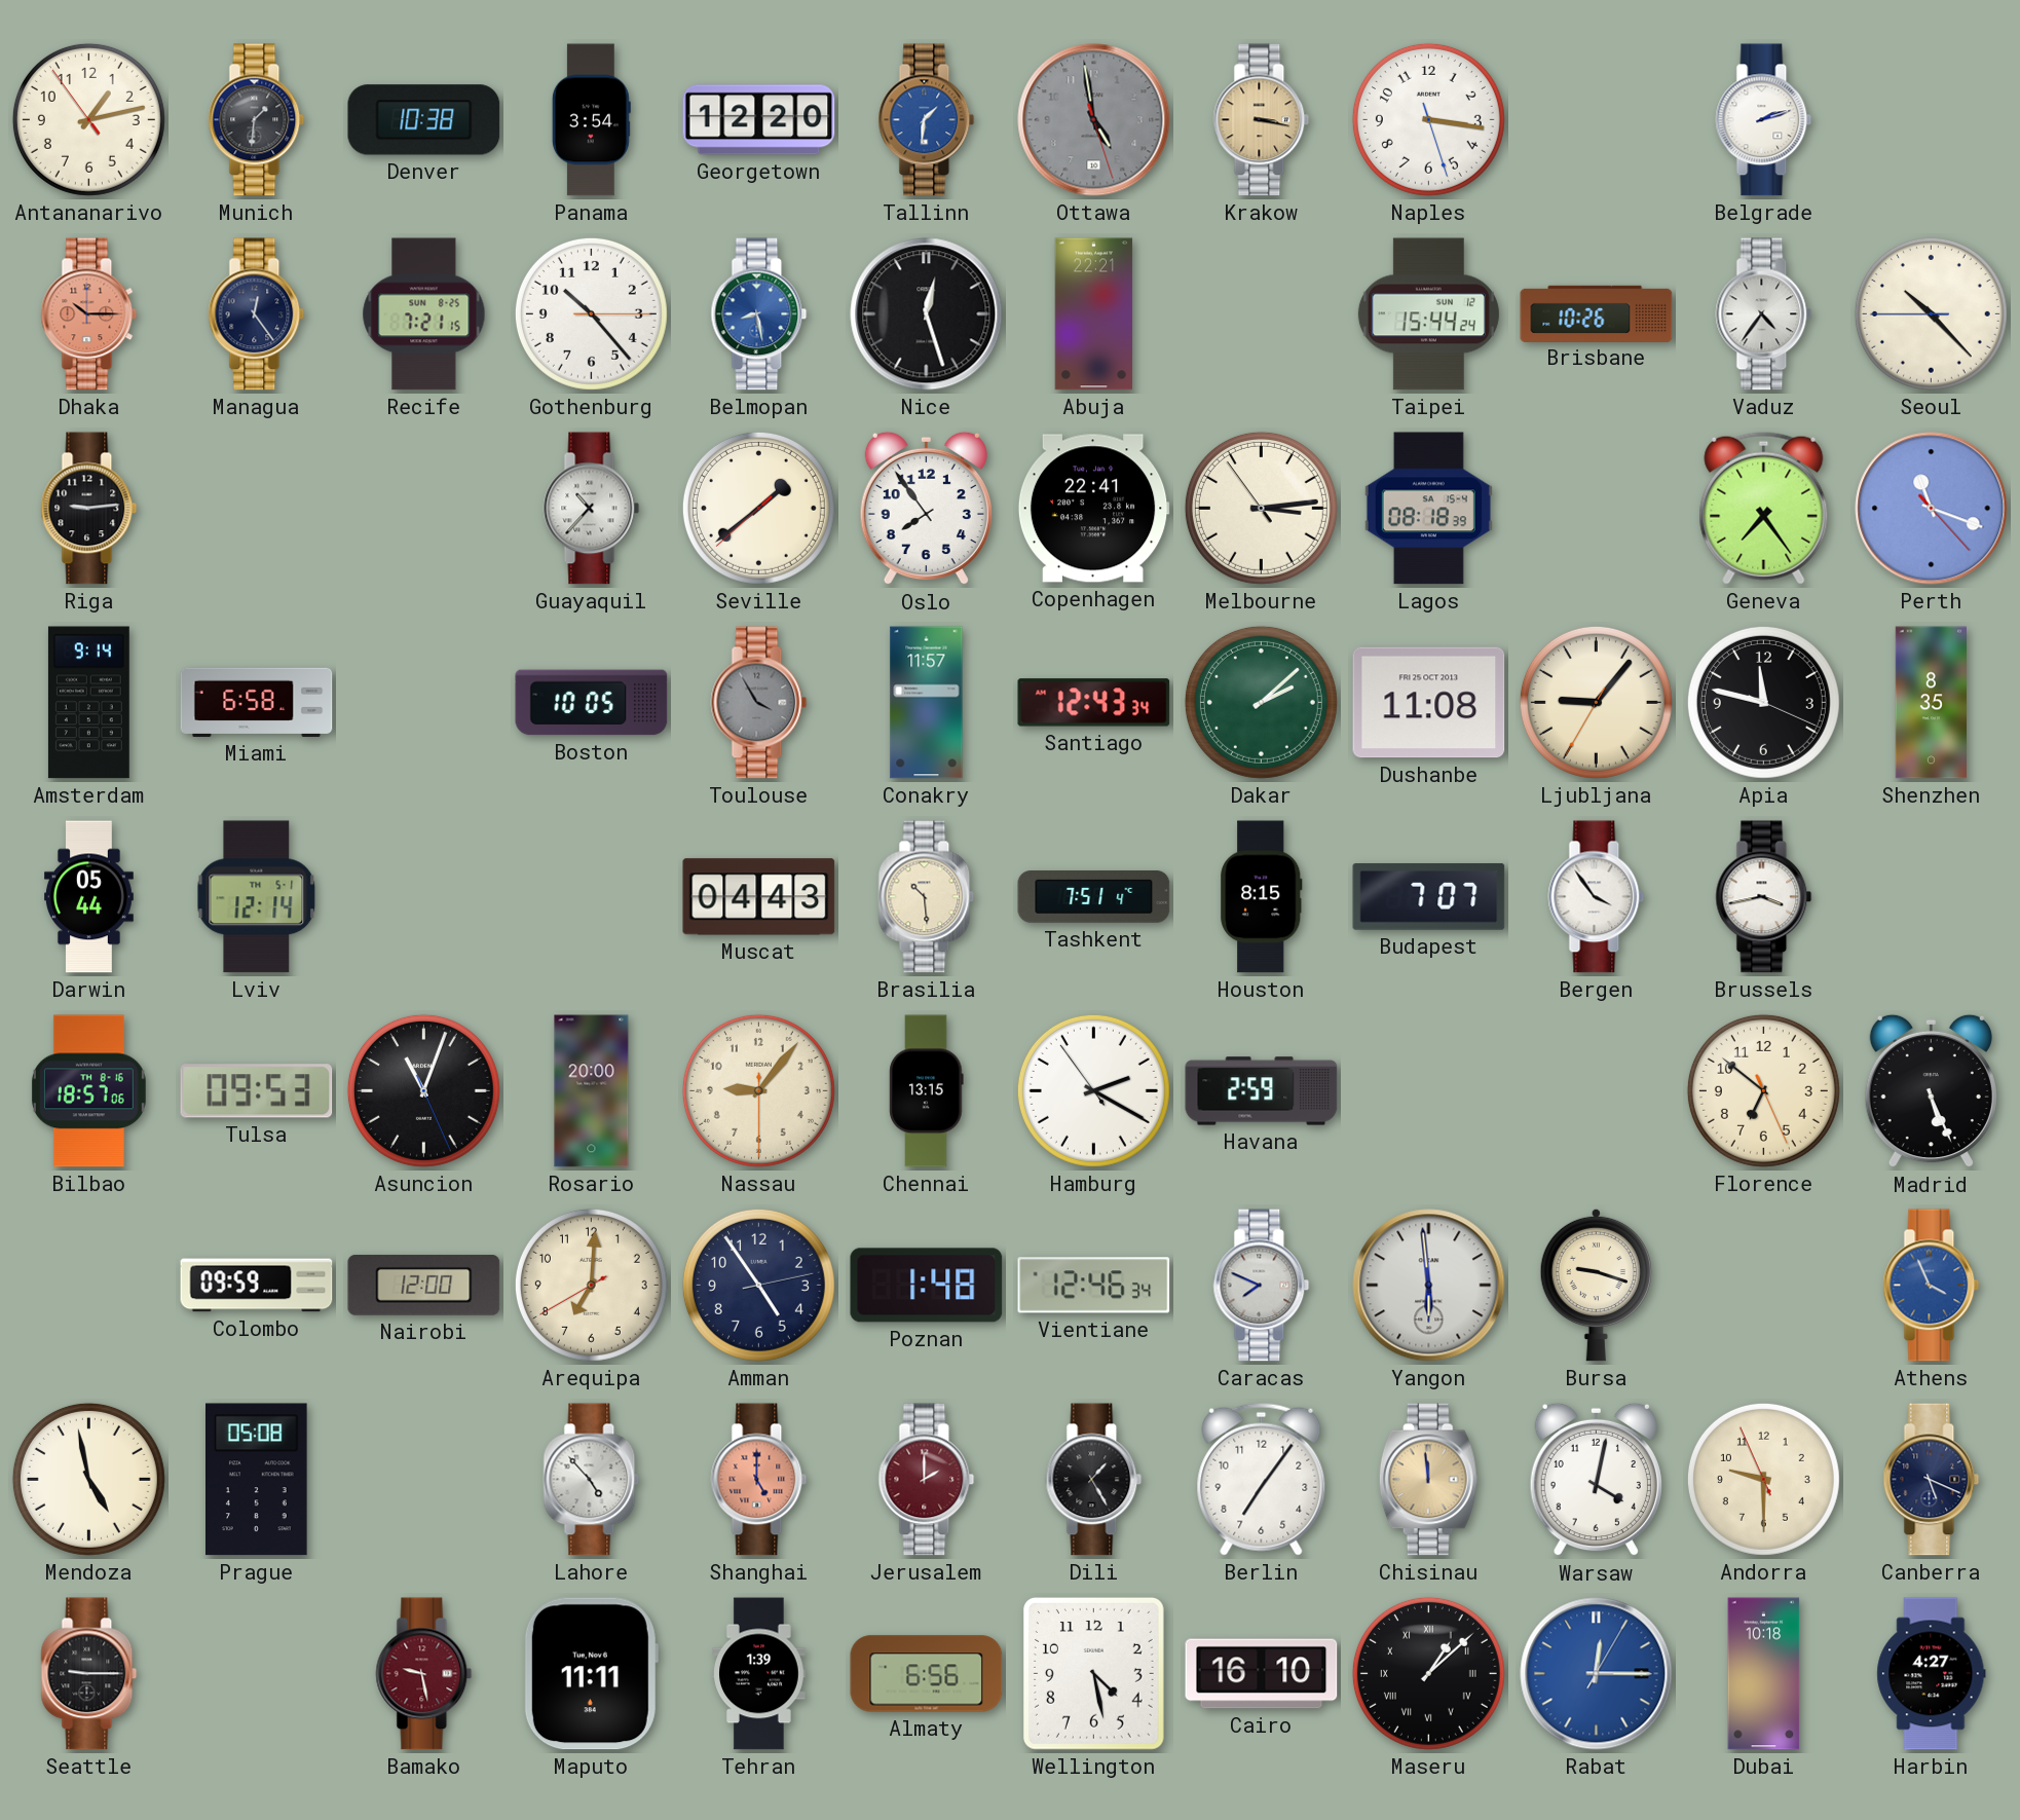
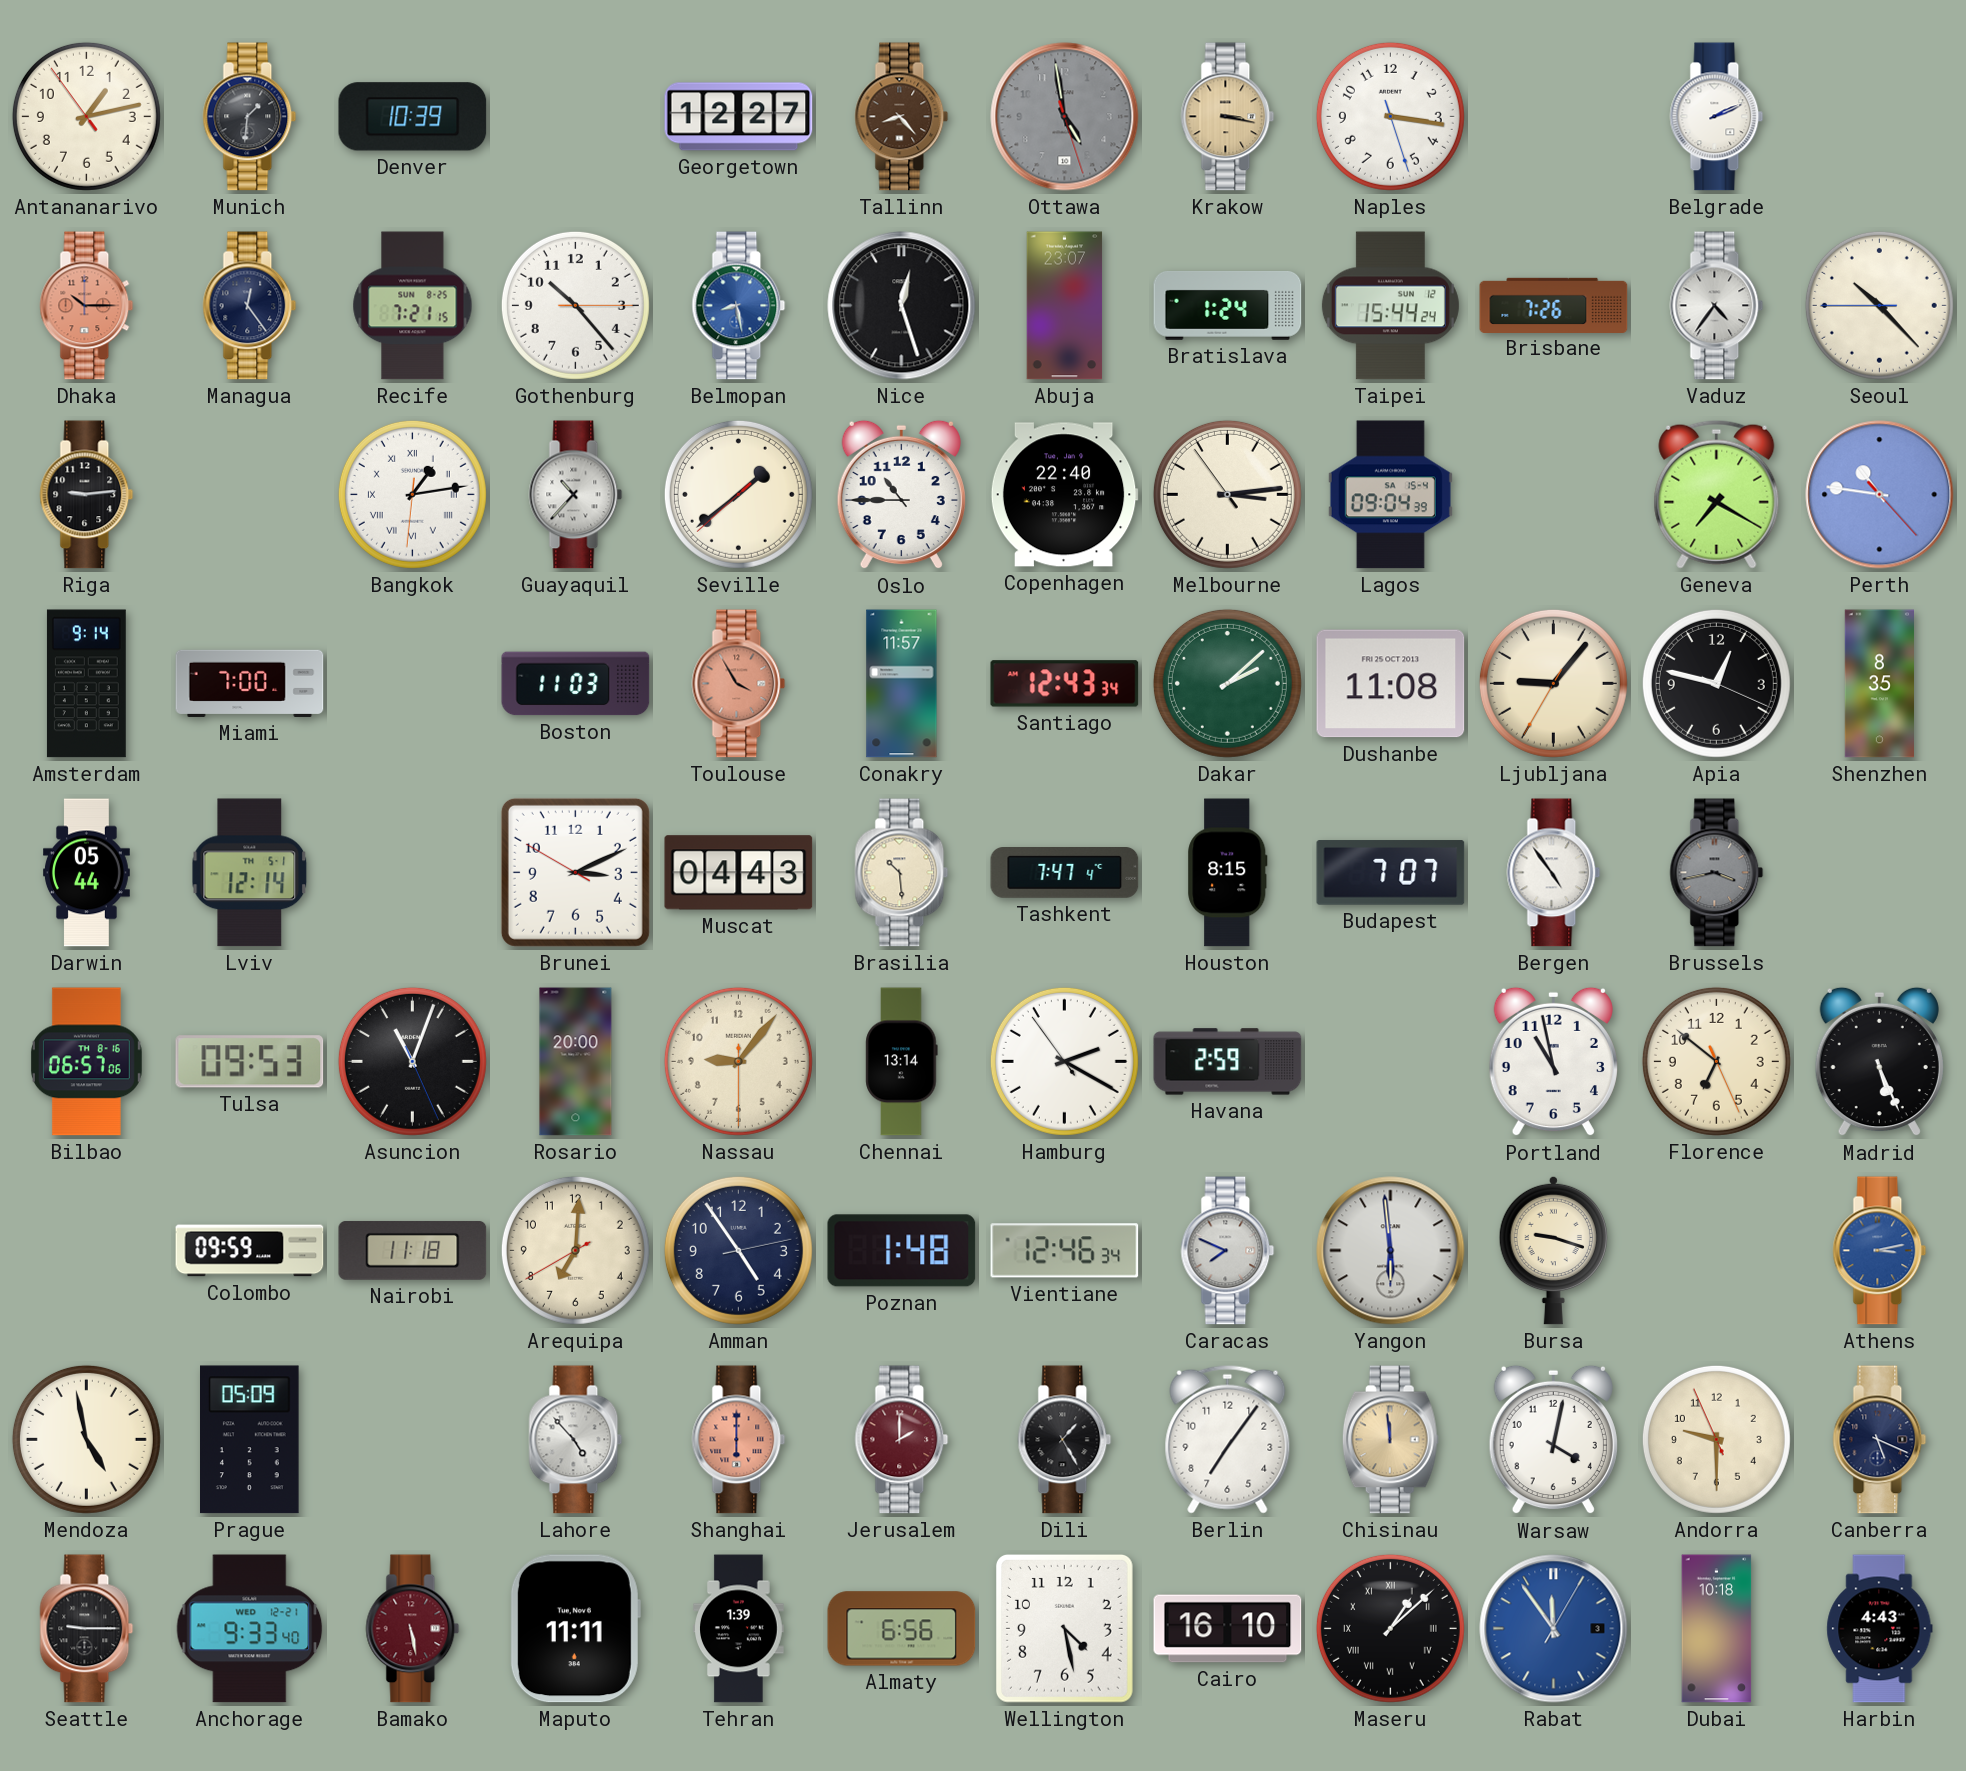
Denver: 10:38 -> 10:39
Panama: 3:54 -> none
Georgetown: 12:20 -> 12:27
Tallinn: 1:31 -> 8:23
Tallinn dial: blue -> brown
Belgrade: 2:12 -> 2:11
Abuja: 22:21 -> 23:07
Bratislava: none -> 1:24
Brisbane: 10:26 -> 7:26
Bangkok: none -> 1:13
Oslo: 7:54 -> 10:45
Copenhagen: 22:41 -> 22:40
Lagos: 08:18 -> 09:04
Geneva: 7:24 -> 7:20
Perth: 11:18 -> 10:46
Miami: 6:58 -> 7:00
Boston: 10:05 -> 11:03
Toulouse dial: grey -> salmon
Apia: 11:47 -> 12:47
Brunei: none -> 3:10
Tashkent: 7:51 -> 7:47
Bergen: 3:54 -> 4:54
Brussels dial: white -> grey
Bilbao: 18:57 -> 06:57
Chennai: 13:15 -> 13:14
Portland: none -> 10:58
Nairobi: 12:00 -> 11:18
Athens: 3:56 -> 3:13
Prague: 05:08 -> 05:09
Shanghai: 5:00 -> 6:00
Anchorage: none -> 9:33
Bamako: 9:28 -> 5:28
Rabat: 12:15 -> 11:54
Harbin: 4:27 -> 4:43
